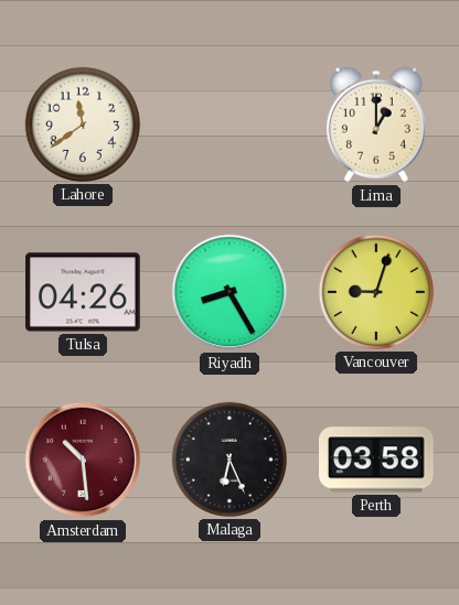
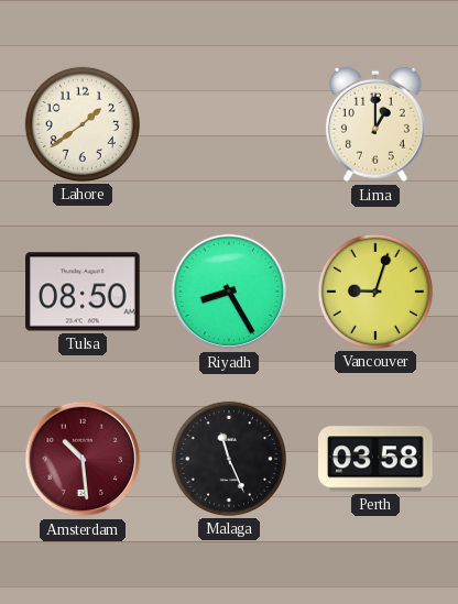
Lahore: 11:39 -> 1:39
Tulsa: 04:26 -> 08:50
Malaga: 6:26 -> 11:26
